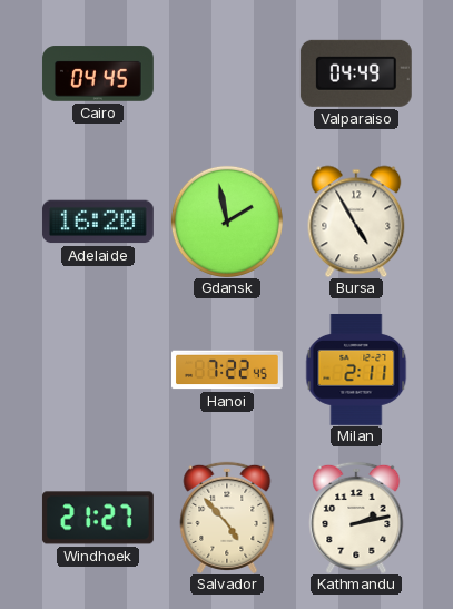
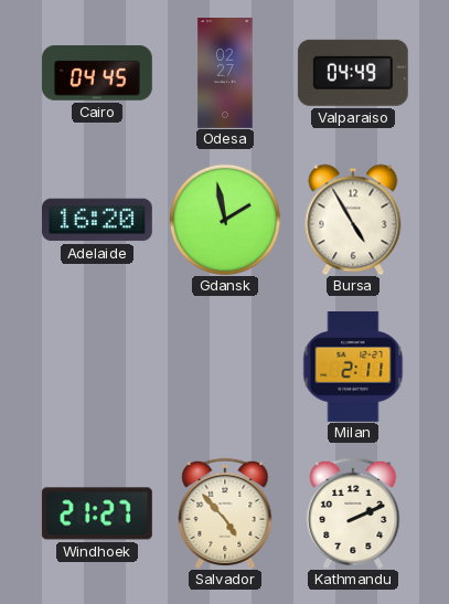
Odesa: none -> 02:27
Hanoi: 7:22 -> none
Kathmandu: 2:13 -> 2:11
